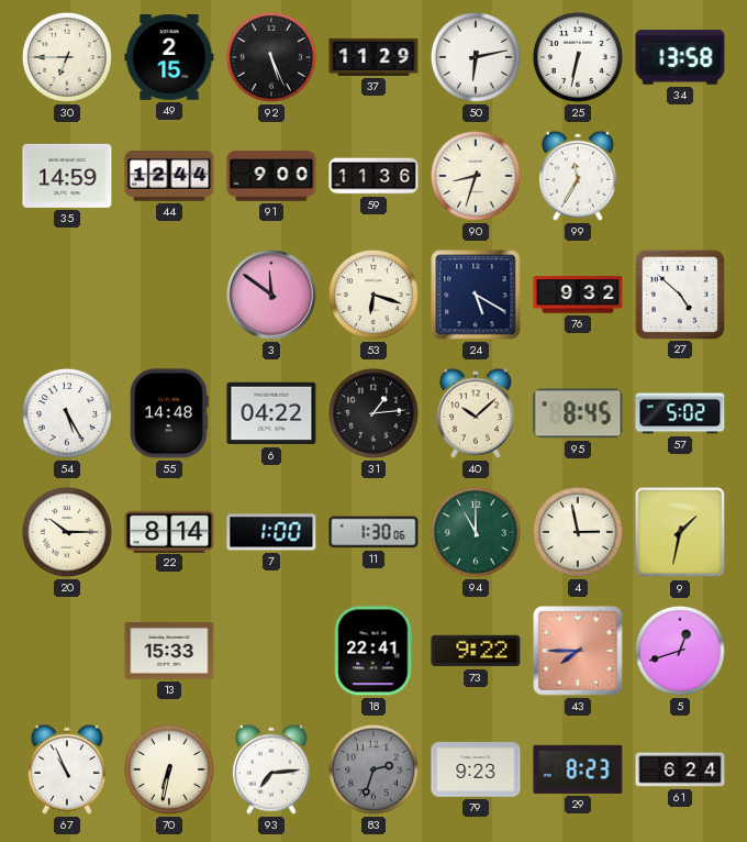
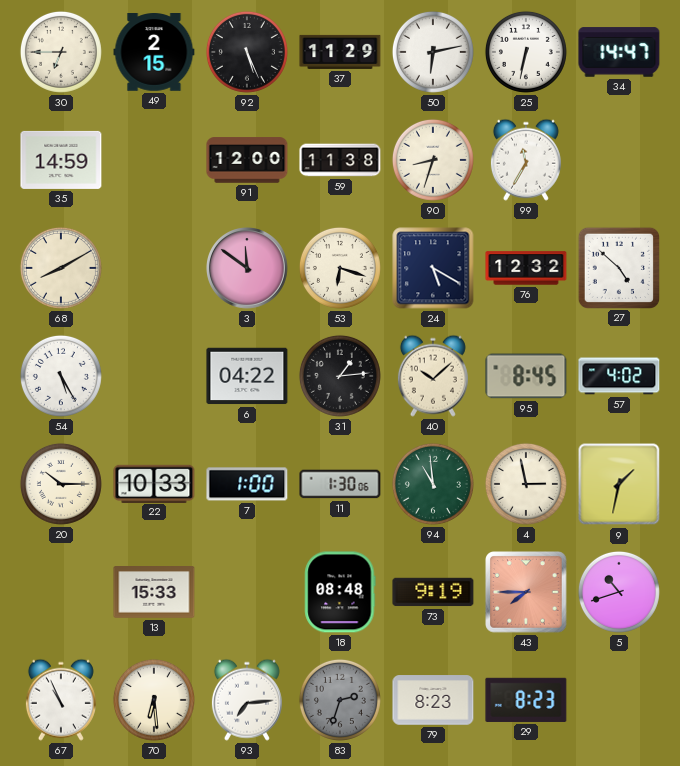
34: 13:58 -> 14:47
44: 12:44 -> none
91: 9:00 -> 12:00
59: 11:36 -> 11:38
68: none -> 8:10
76: 9:32 -> 12:32
55: 14:48 -> none
57: 5:02 -> 4:02
22: 8:14 -> 10:33
94: 11:00 -> 10:59
18: 22:41 -> 08:48
73: 9:22 -> 9:19
5: 12:42 -> 10:42
70: 6:32 -> 6:29
79: 9:23 -> 8:23
61: 6:24 -> none
